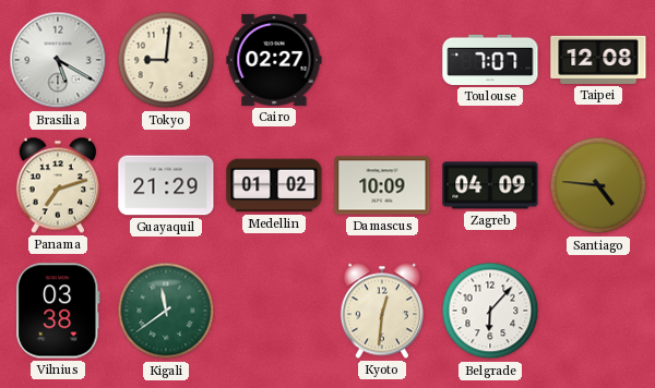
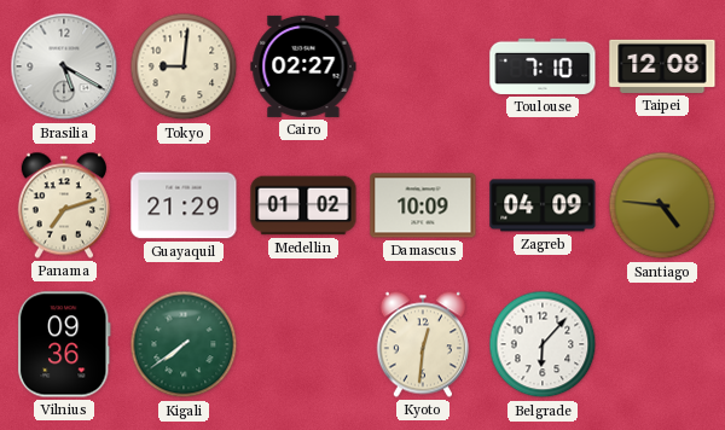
Toulouse: 7:07 -> 7:10
Vilnius: 03:38 -> 09:36
Kigali: 11:39 -> 7:39
